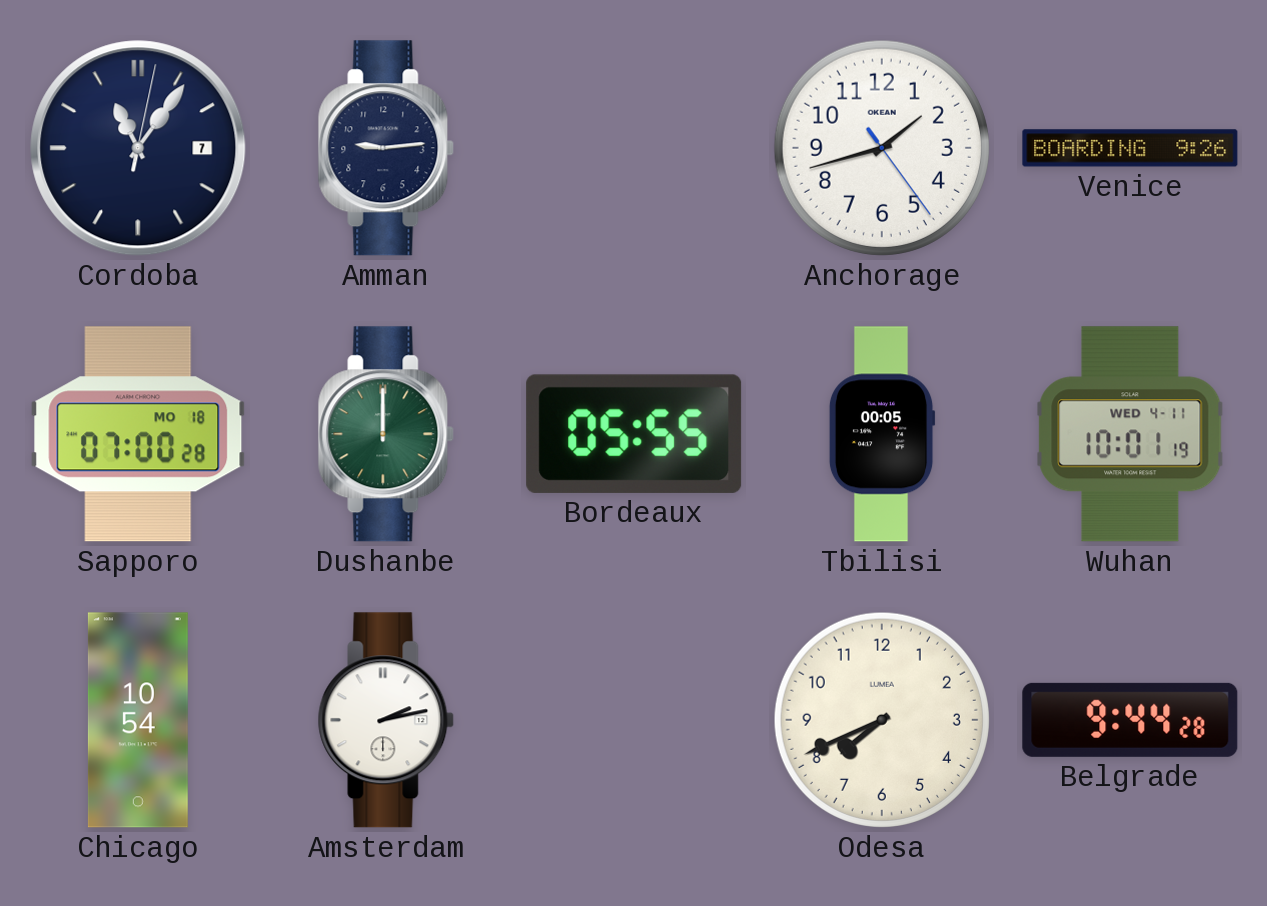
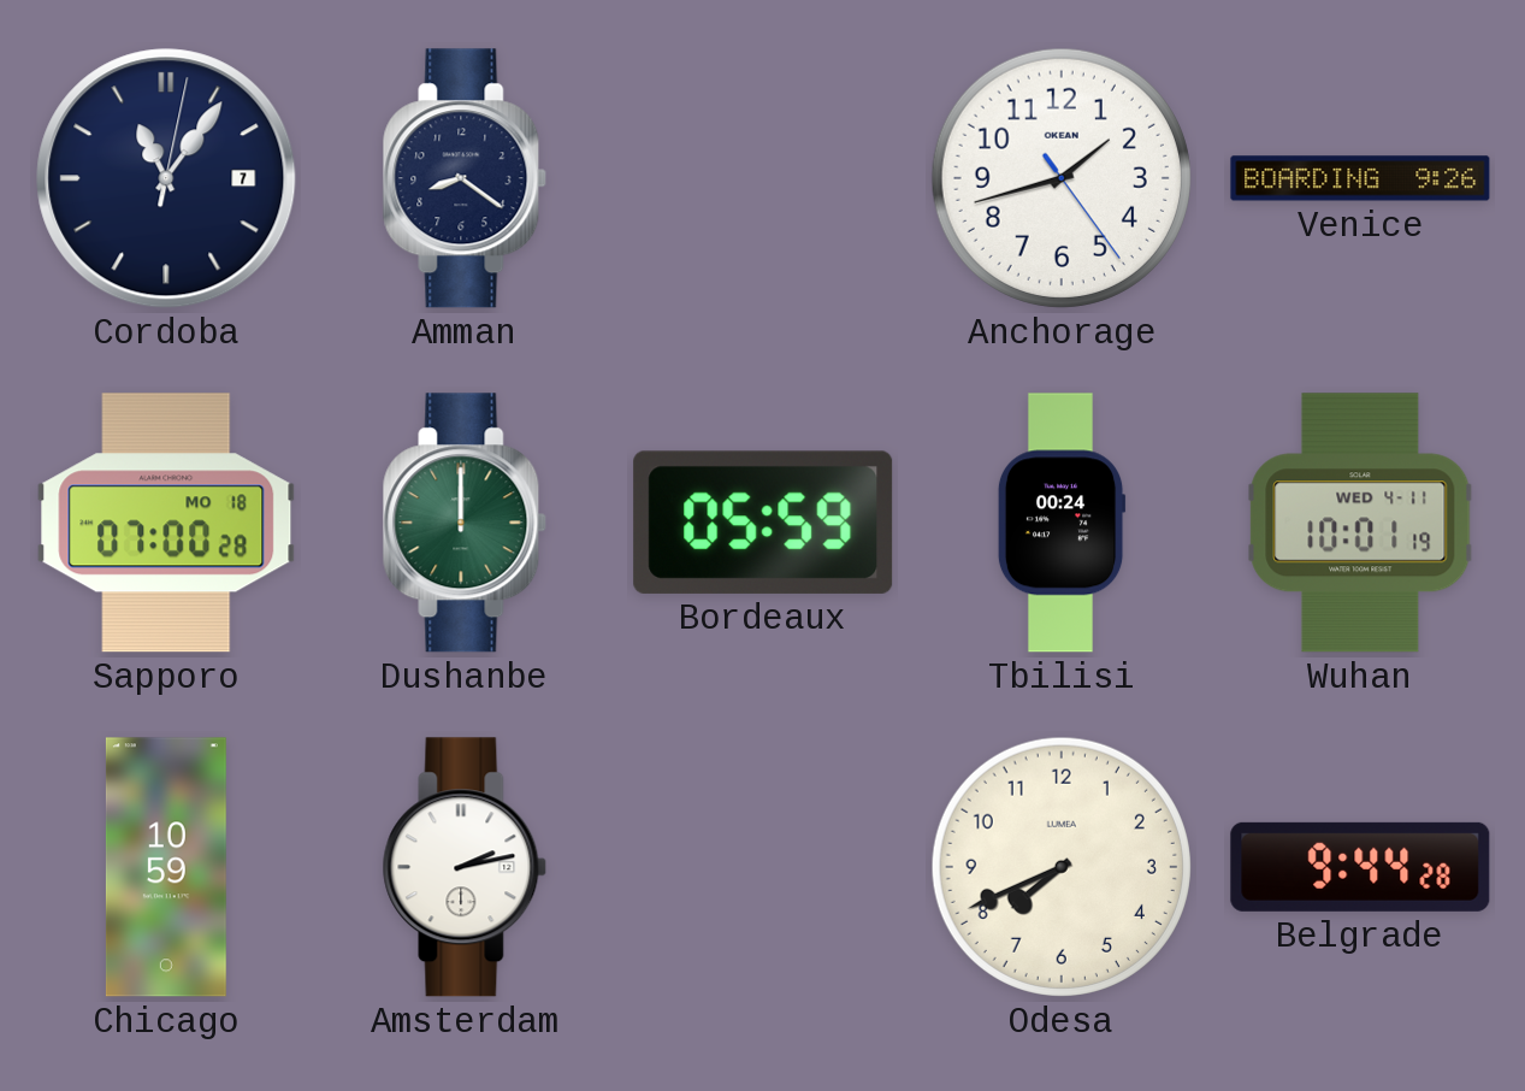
Amman: 9:14 -> 8:21
Bordeaux: 05:55 -> 05:59
Tbilisi: 00:05 -> 00:24
Chicago: 10:54 -> 10:59
